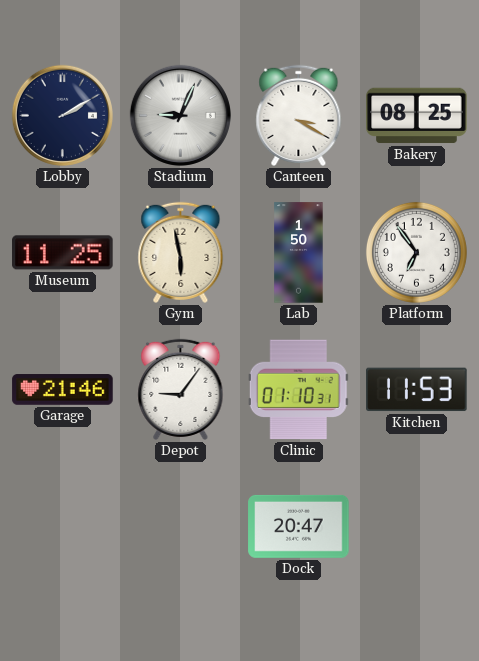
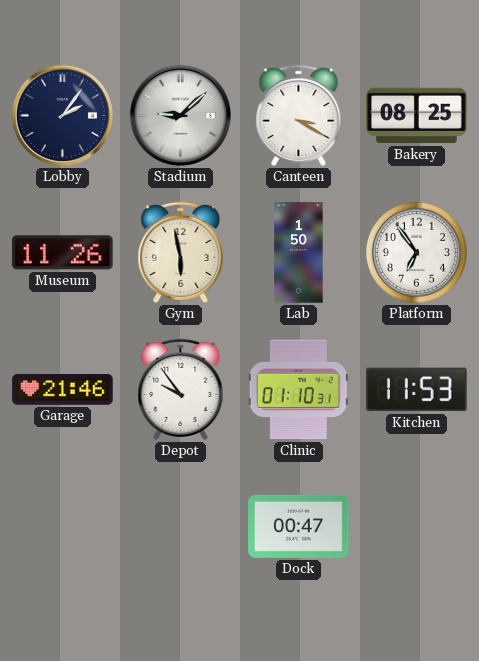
Lobby: 2:10 -> 2:06
Stadium: 9:04 -> 9:08
Museum: 11:25 -> 11:26
Depot: 9:06 -> 9:54
Dock: 20:47 -> 00:47
